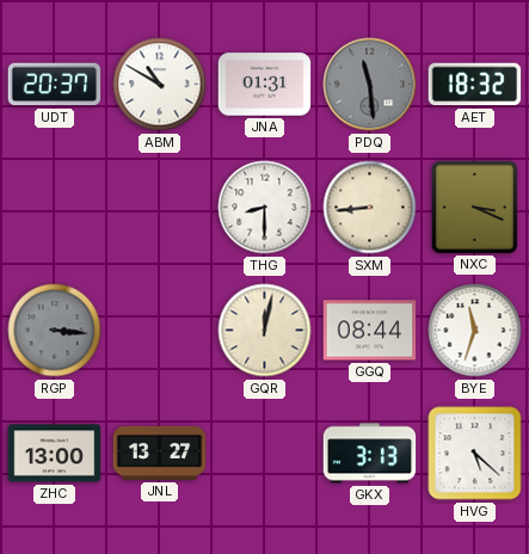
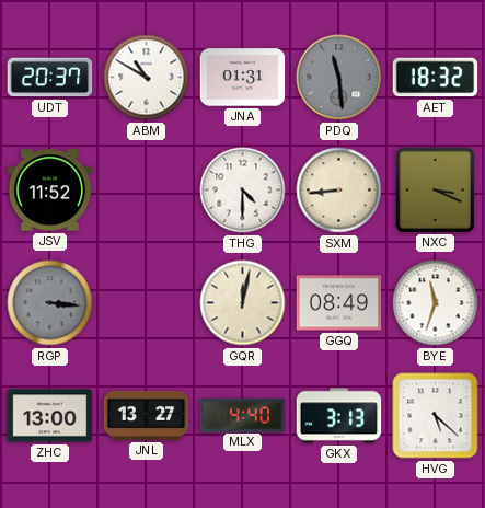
JSV: none -> 11:52
THG: 8:30 -> 4:30
GGQ: 08:44 -> 08:49
MLX: none -> 4:40
